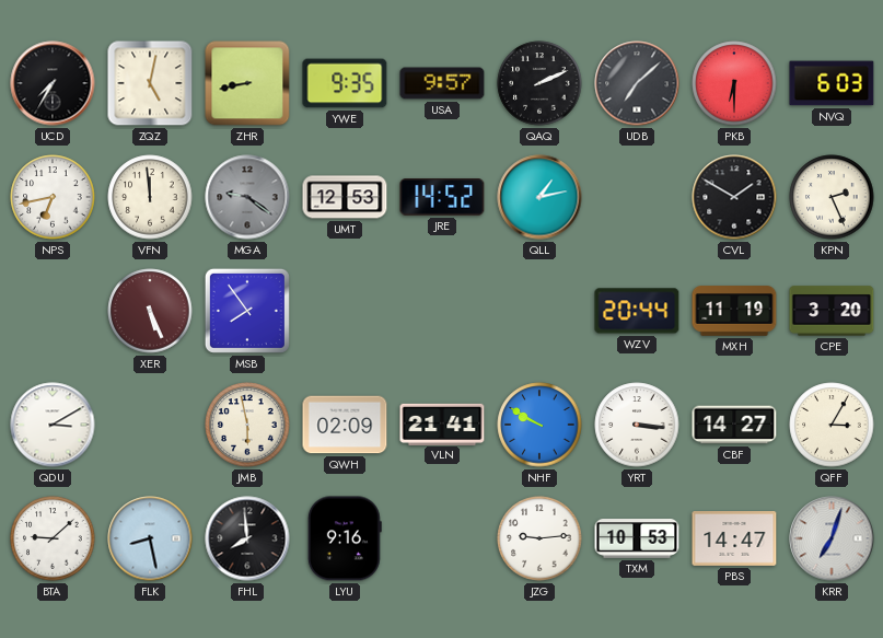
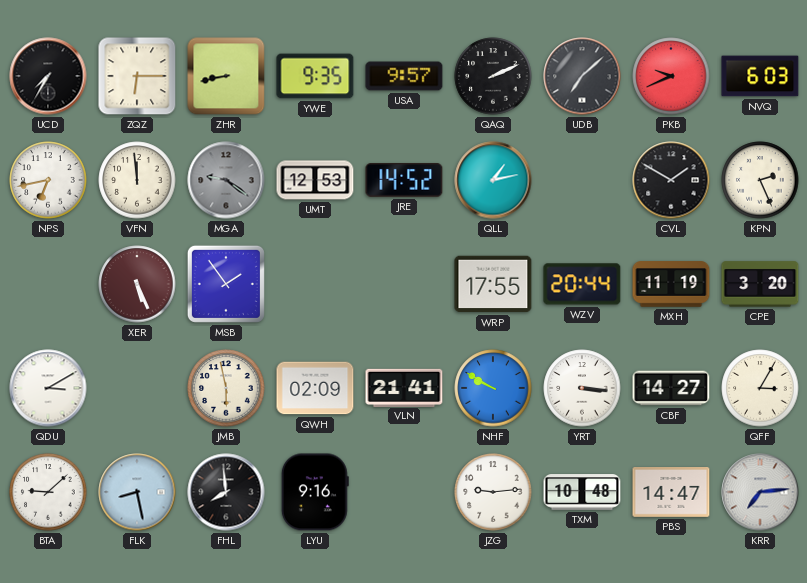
ZQZ: 5:02 -> 6:15
PKB: 6:30 -> 9:41
MSB: 7:54 -> 1:54
WRP: none -> 17:55
TXM: 10:53 -> 10:48
KRR: 7:03 -> 7:14
